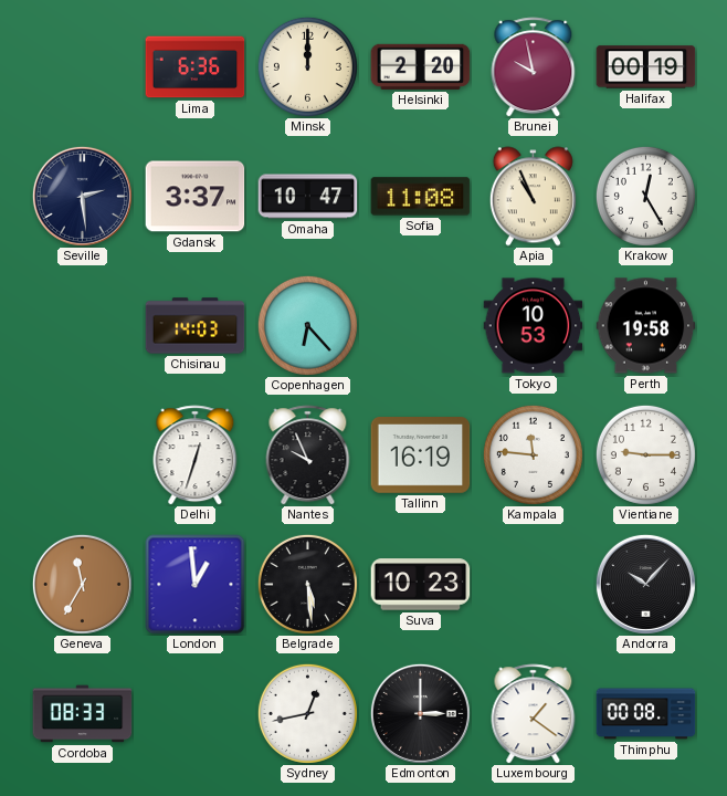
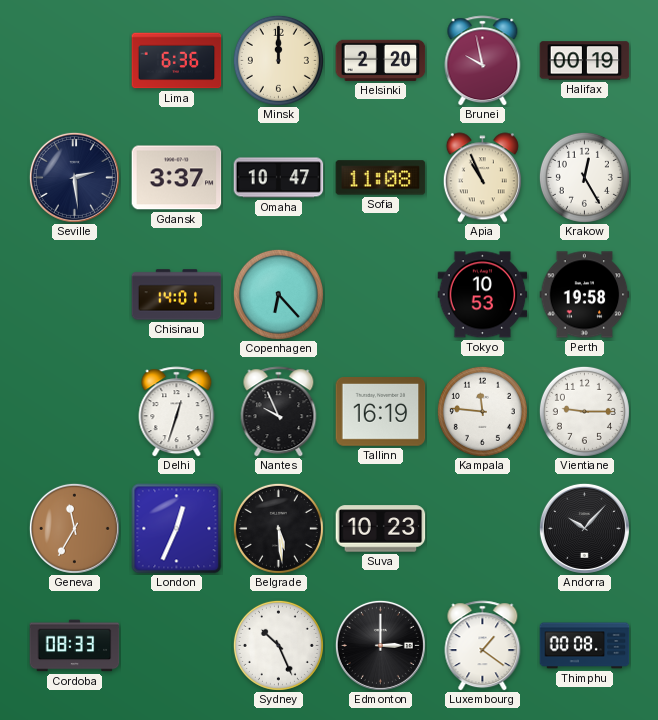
Chisinau: 14:03 -> 14:01
London: 12:59 -> 12:34
Sydney: 12:43 -> 10:26
